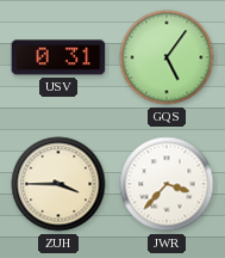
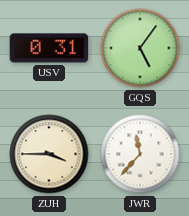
JWR: 3:37 -> 11:37
